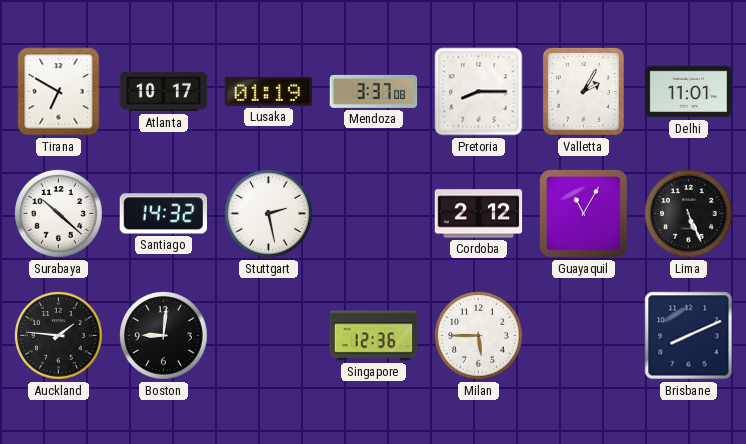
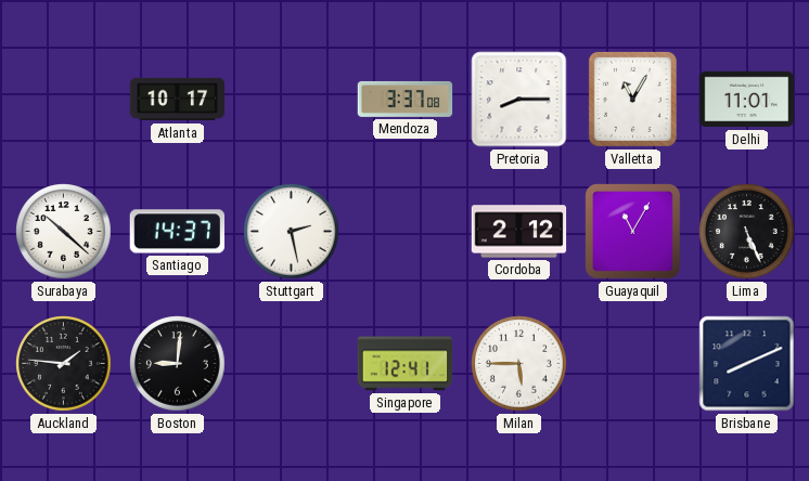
Tirana: 6:50 -> none
Lusaka: 01:19 -> none
Valletta: 2:05 -> 11:05
Santiago: 14:32 -> 14:37
Singapore: 12:36 -> 12:41
